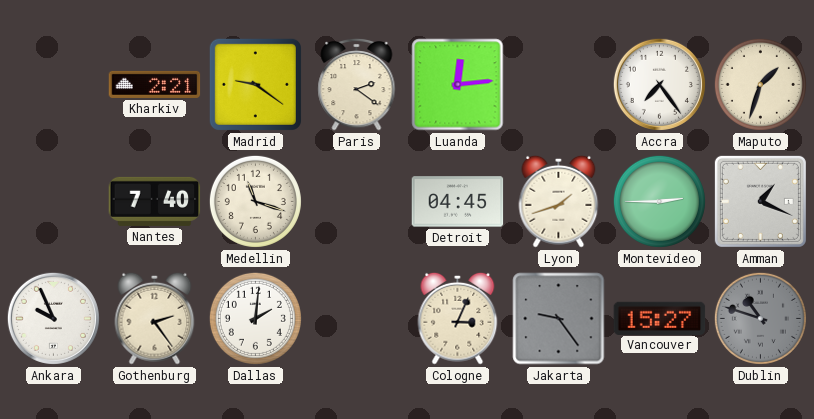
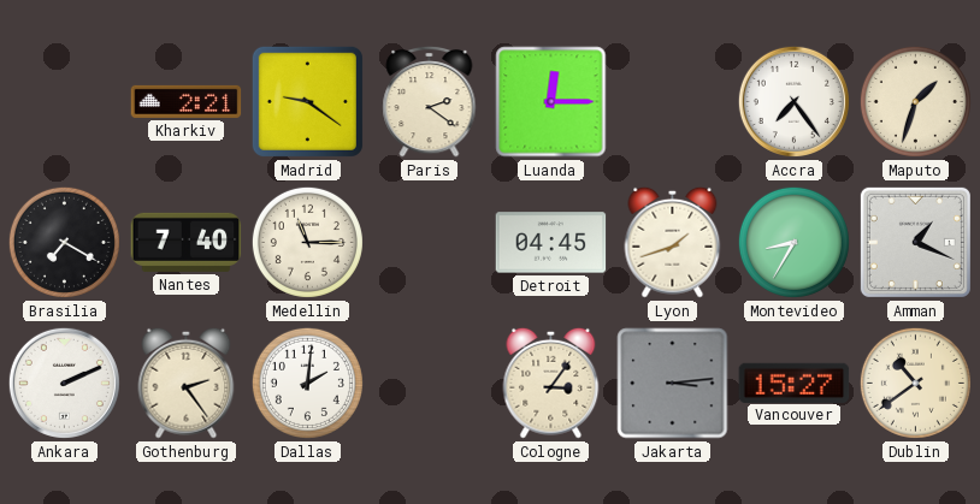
Luanda: 12:14 -> 12:15
Brasilia: none -> 7:20
Medellin: 11:18 -> 11:15
Montevideo: 2:45 -> 8:35
Ankara: 9:56 -> 2:11
Cologne: 3:04 -> 3:06
Jakarta: 9:24 -> 3:14
Dublin: 10:48 -> 10:39
Dublin dial: grey -> cream
